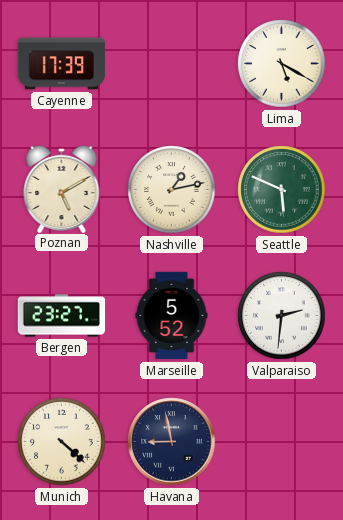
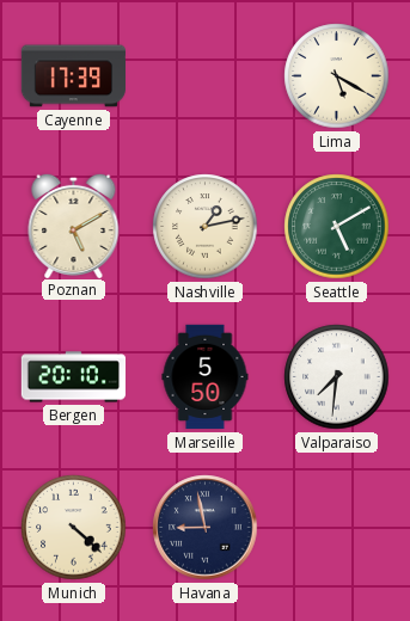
Seattle: 5:49 -> 5:10
Bergen: 23:27 -> 20:10
Marseille: 5:52 -> 5:50
Valparaiso: 2:31 -> 7:31
